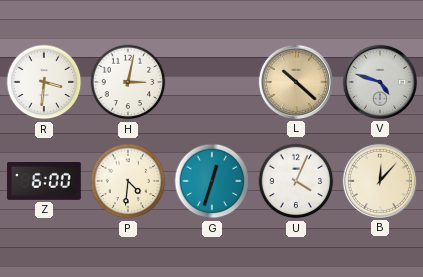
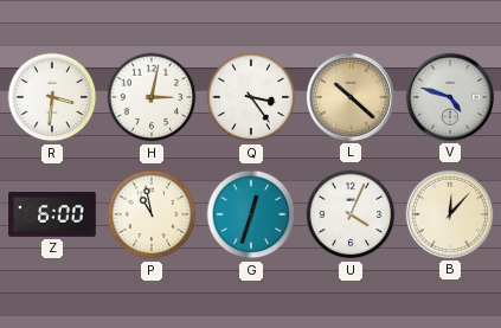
Q: none -> 3:24
P: 4:31 -> 10:58
